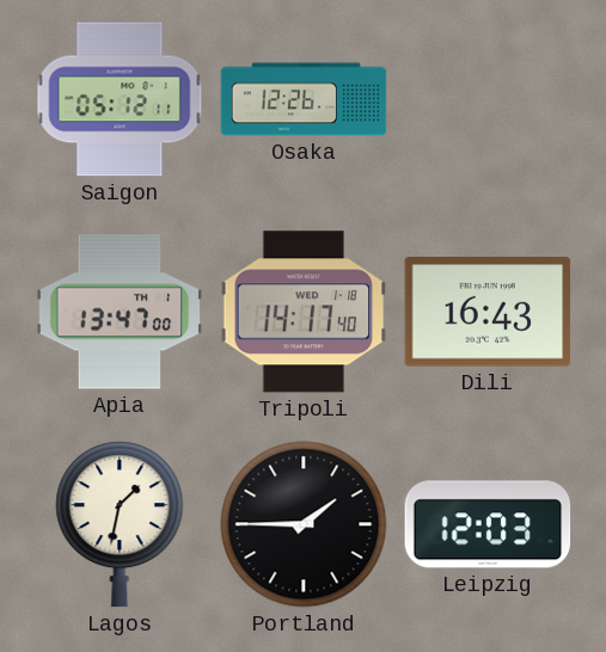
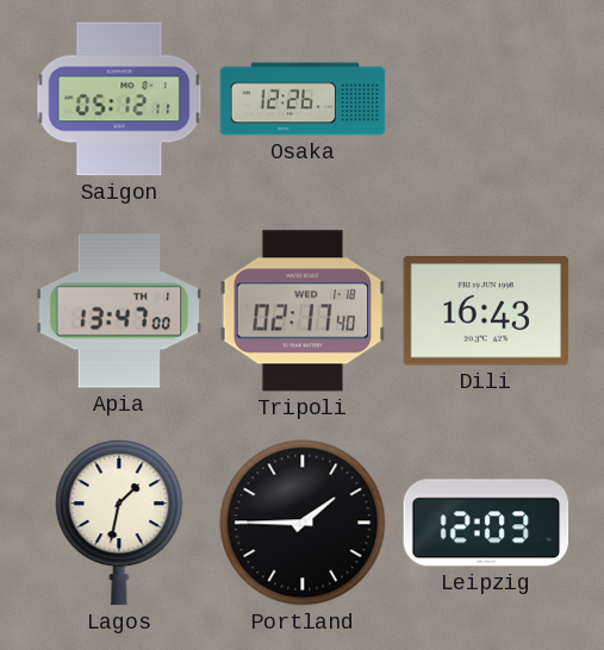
Tripoli: 14:17 -> 02:17
